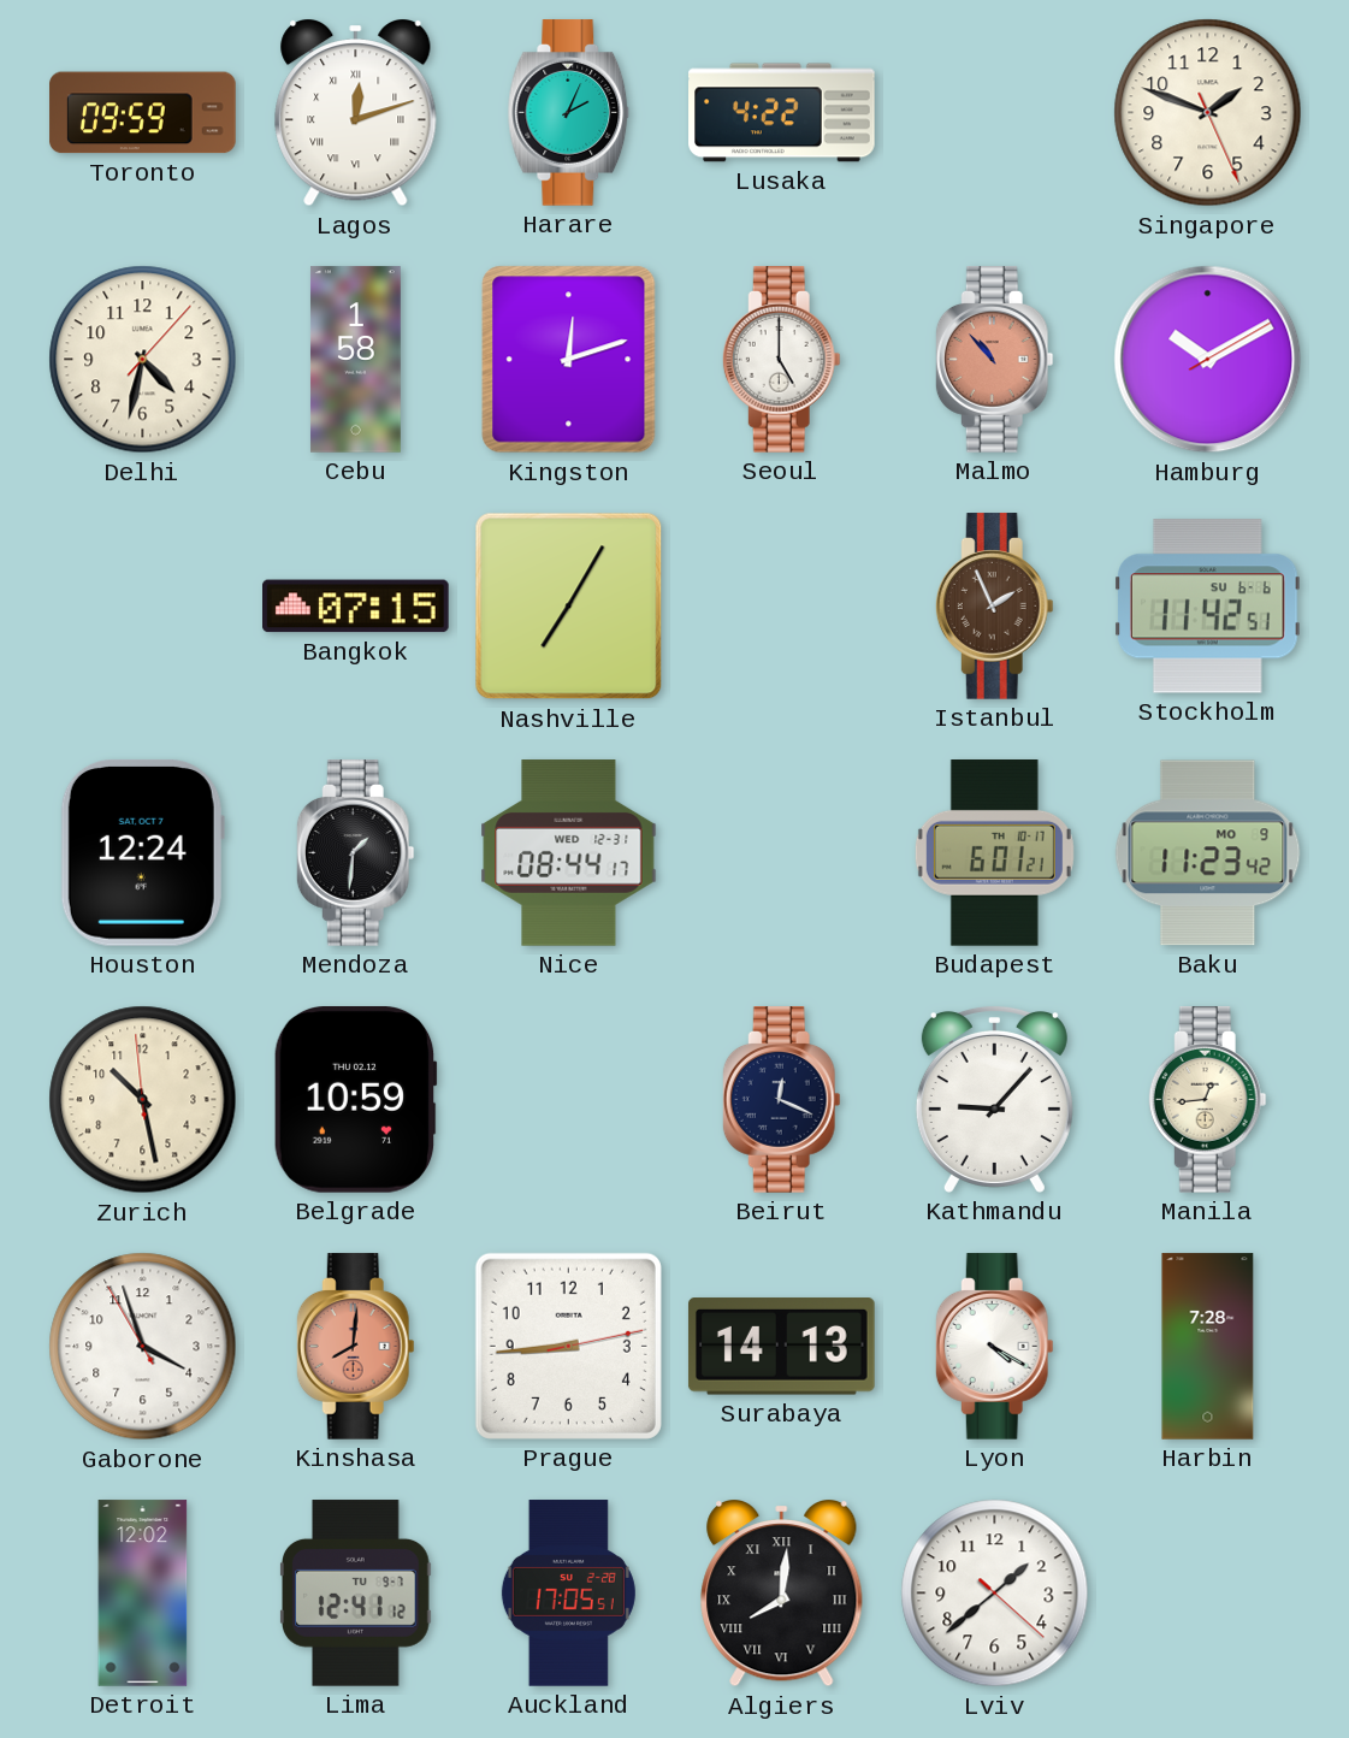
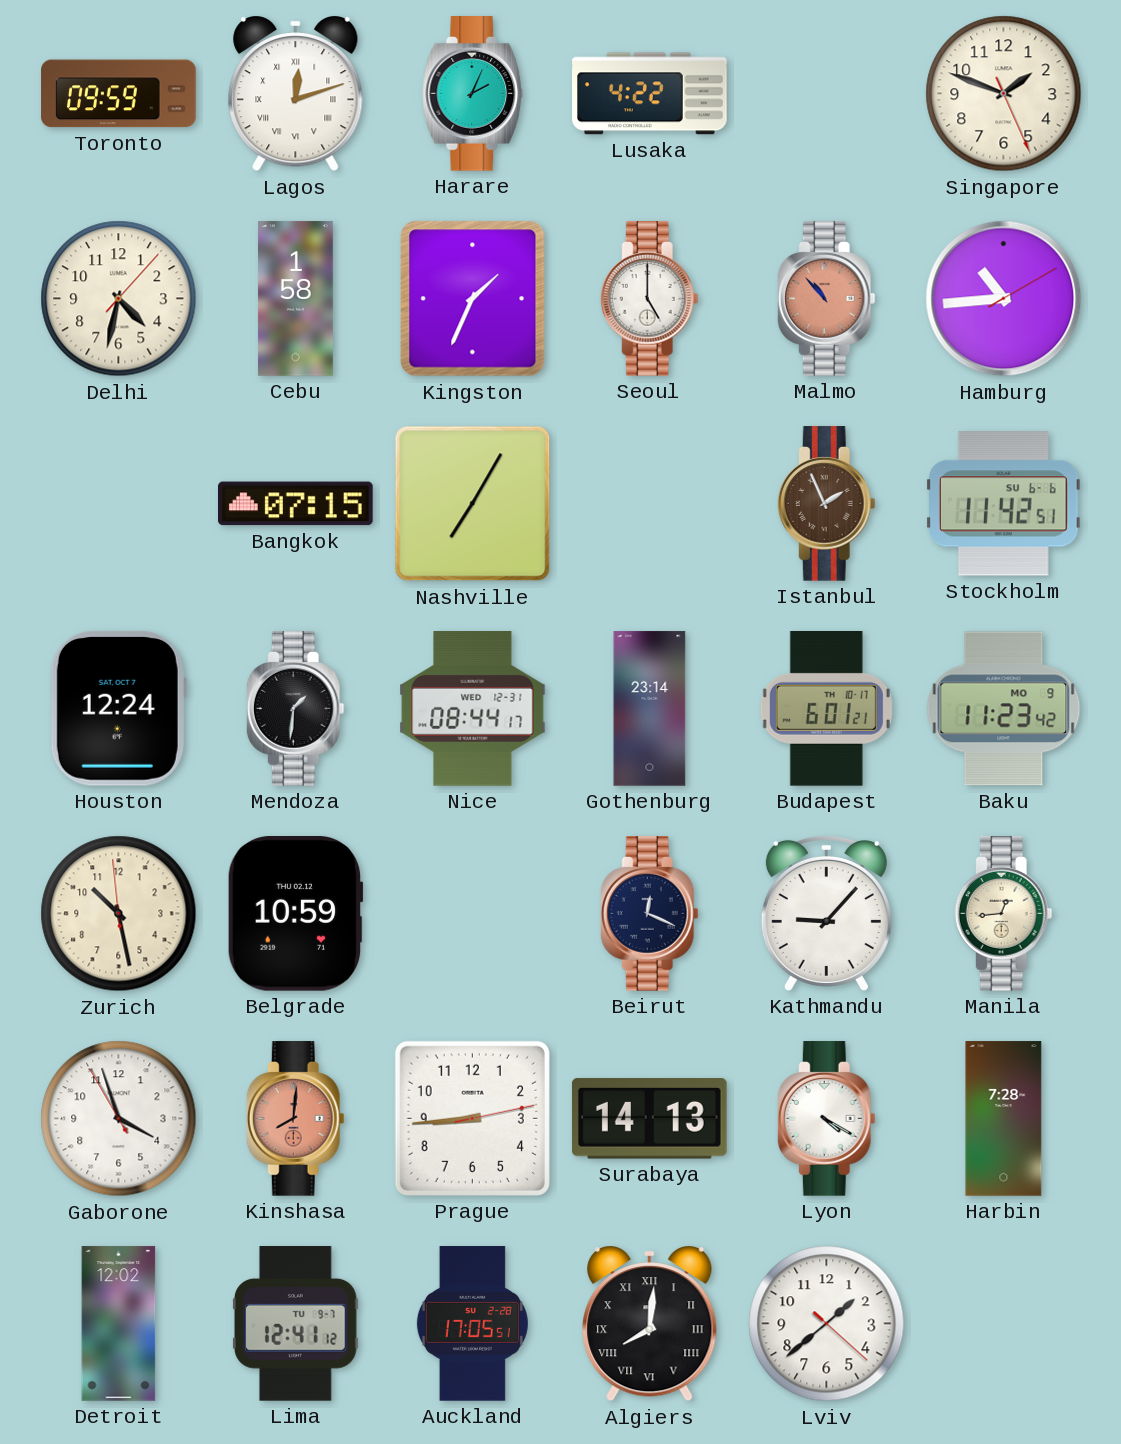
Kingston: 12:12 -> 1:34
Hamburg: 10:10 -> 10:44
Gothenburg: none -> 23:14
